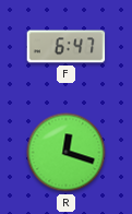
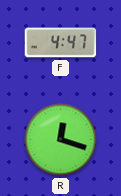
F: 6:47 -> 4:47
